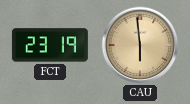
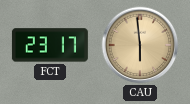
FCT: 23:19 -> 23:17
